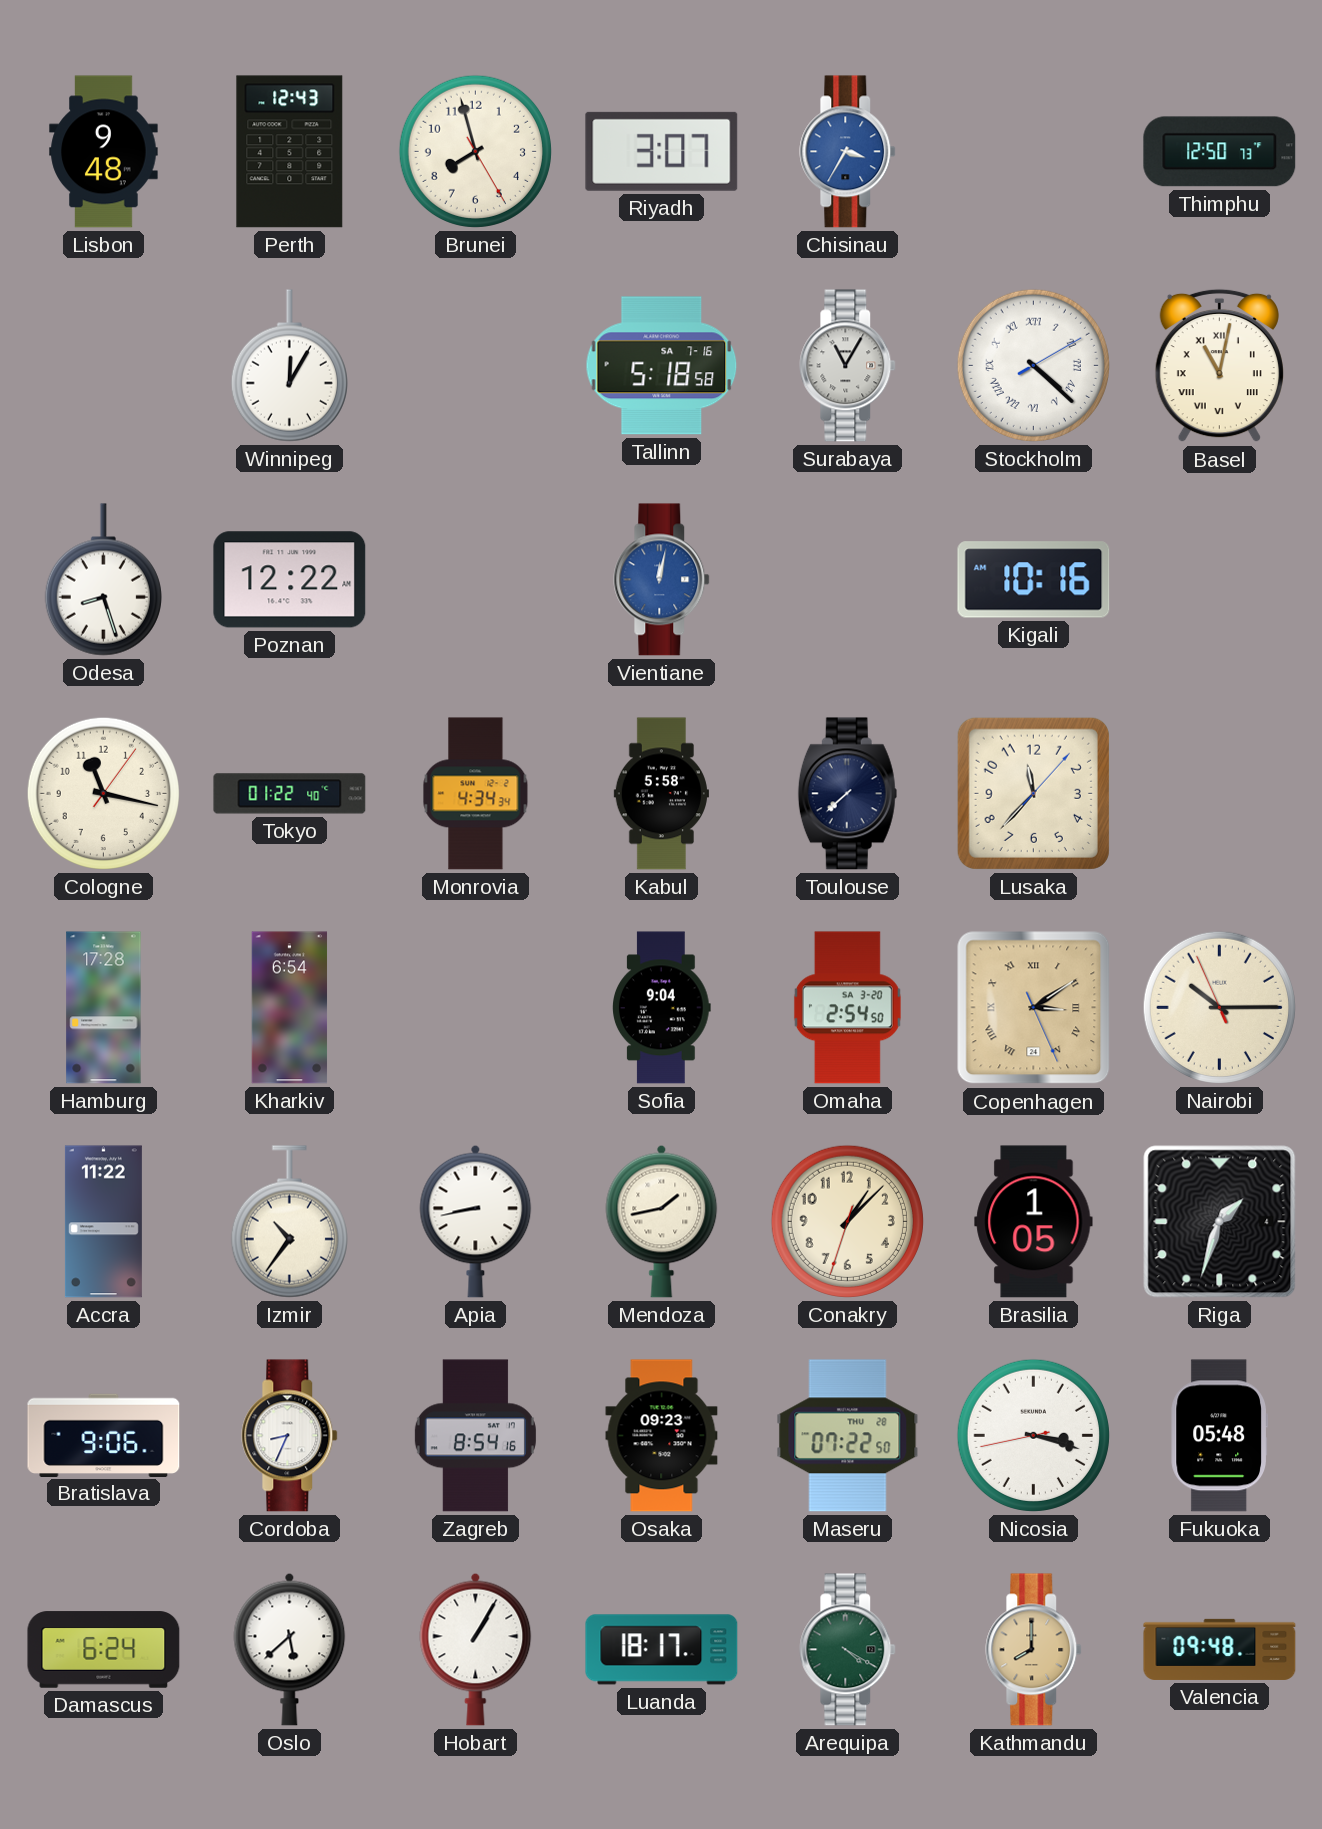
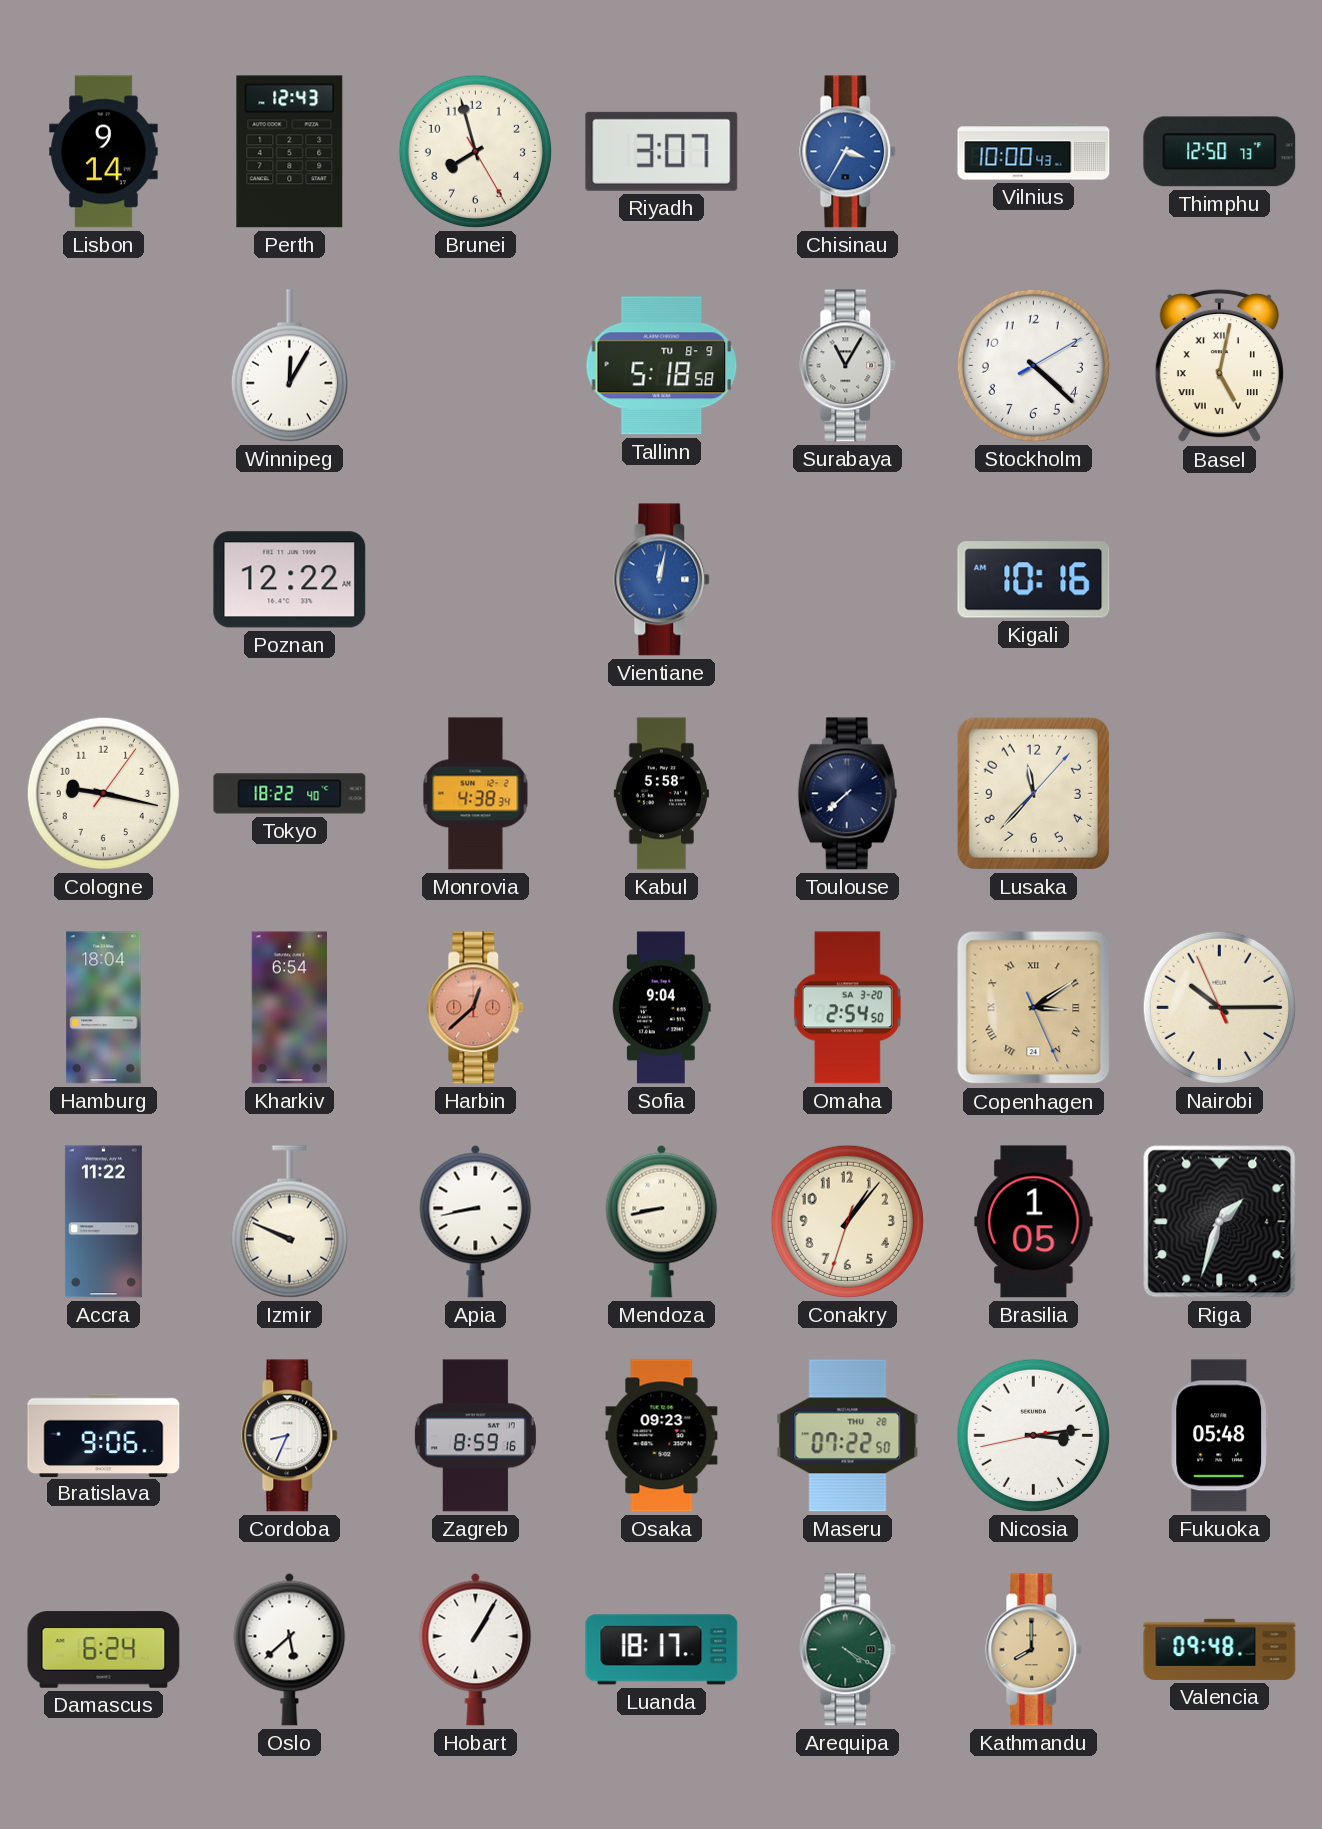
Lisbon: 9:48 -> 9:14
Vilnius: none -> 10:00
Tallinn date: SA 7-16 -> TU 8-9
Stockholm numerals: Roman -> Arabic
Basel: 11:02 -> 5:02
Odesa: 8:27 -> none
Cologne: 11:17 -> 9:17
Tokyo: 01:22 -> 18:22
Monrovia: 4:34 -> 4:38
Hamburg: 17:28 -> 18:04
Harbin: none -> 12:38
Izmir: 10:36 -> 9:49
Mendoza: 1:43 -> 8:43
Conakry: 1:07 -> 1:06
Zagreb: 8:54 -> 8:59
Nicosia: 3:17 -> 3:13
